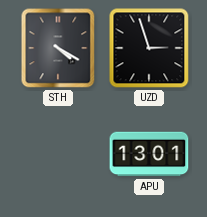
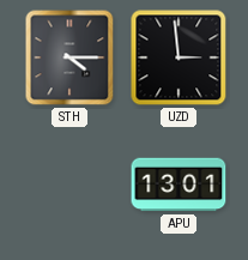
STH: 4:20 -> 4:15
UZD: 2:57 -> 2:59
